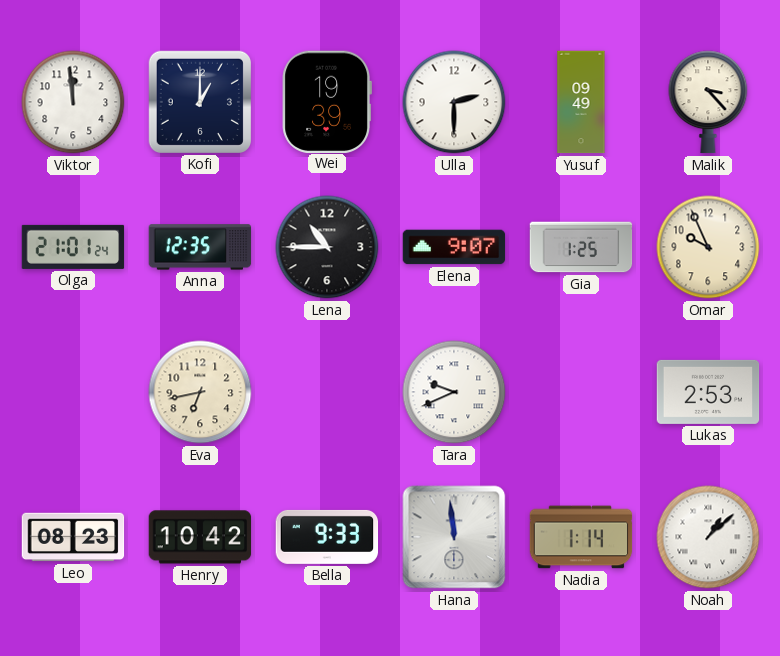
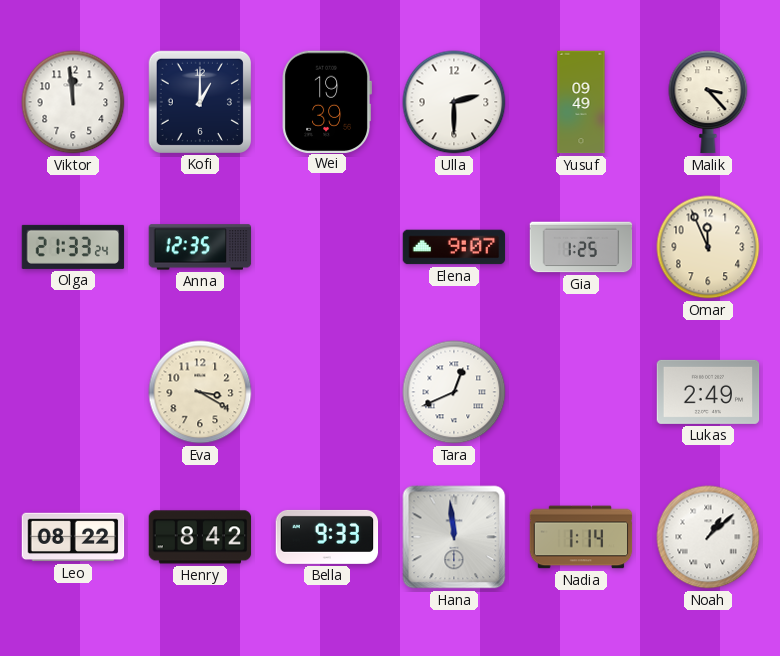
Olga: 21:01 -> 21:33
Lena: 10:45 -> none
Omar: 9:56 -> 11:56
Eva: 6:43 -> 3:20
Tara: 9:41 -> 12:41
Lukas: 2:53 -> 2:49
Leo: 08:23 -> 08:22
Henry: 10:42 -> 8:42
